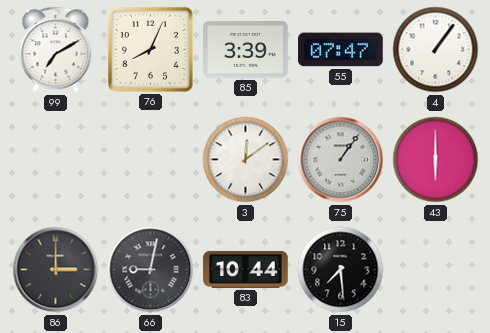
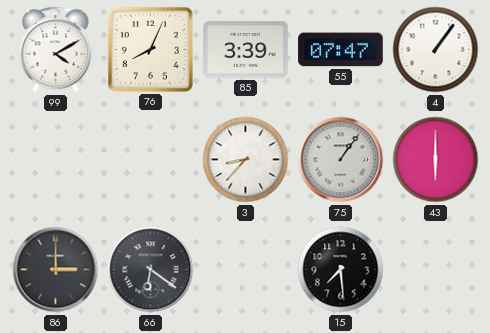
99: 7:10 -> 4:10
3: 12:09 -> 8:37
66: 9:02 -> 6:21
83: 10:44 -> none
